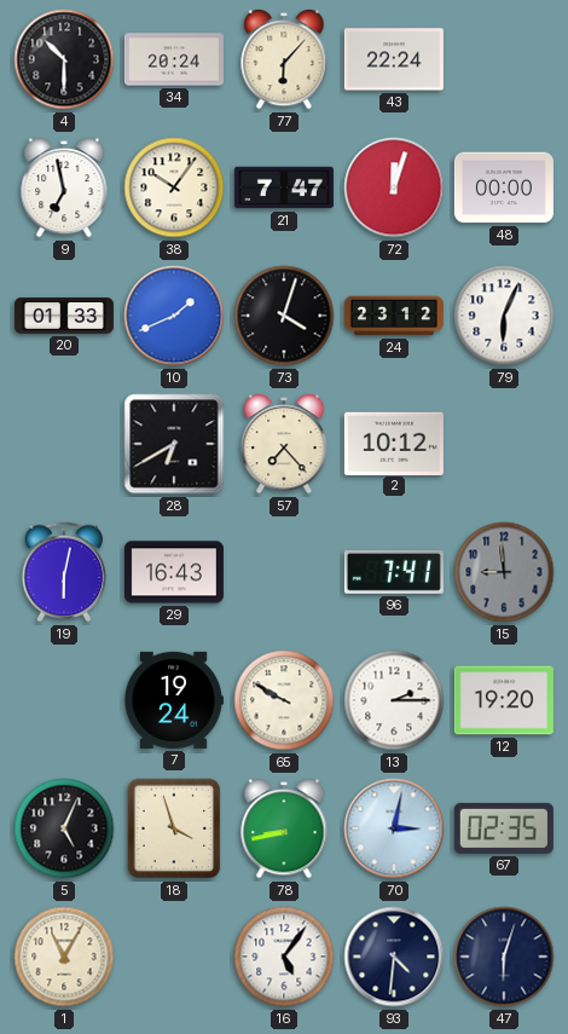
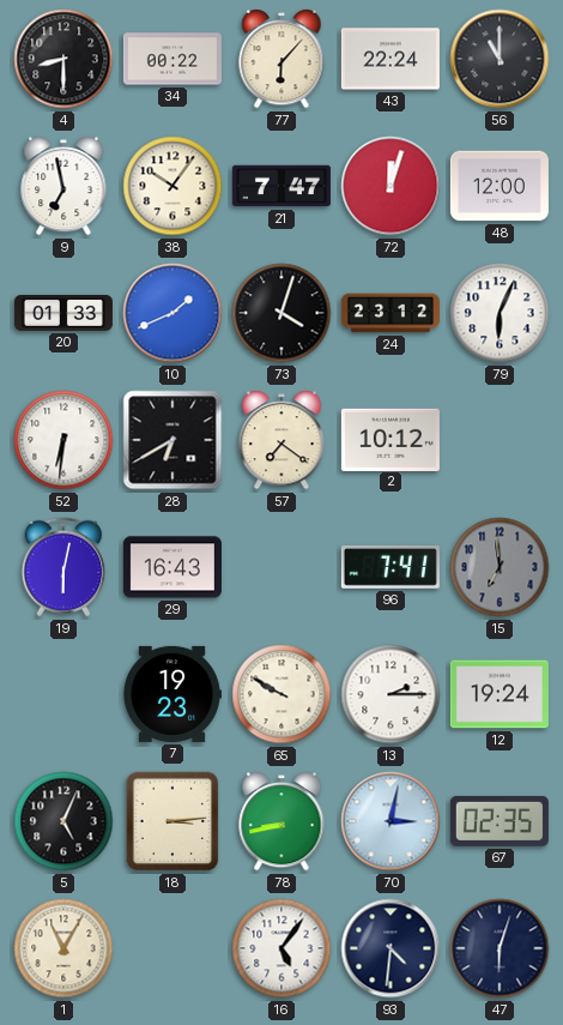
4: 10:30 -> 8:30
34: 20:24 -> 00:22
56: none -> 11:00
48: 00:00 -> 12:00
52: none -> 6:31
57: 7:23 -> 7:21
15: 8:59 -> 6:59
7: 19:24 -> 19:23
12: 19:20 -> 19:24
18: 3:57 -> 3:14
